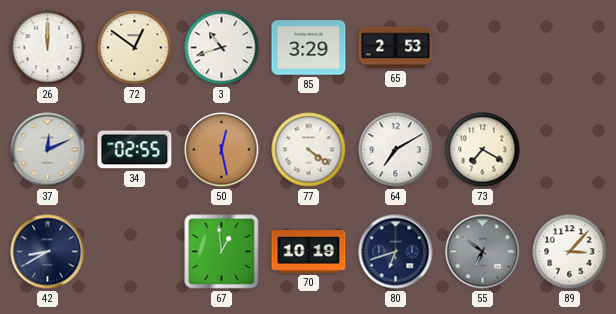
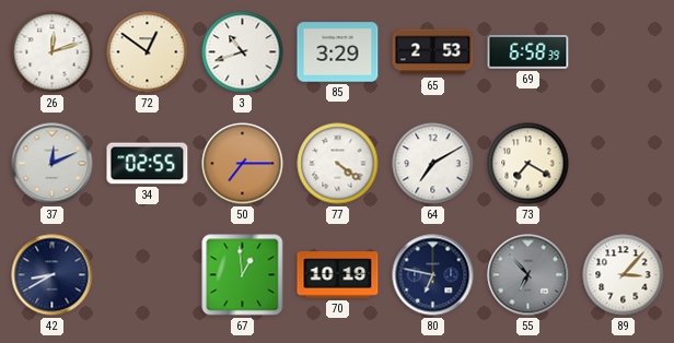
26: 12:00 -> 12:12
69: none -> 6:58
50: 12:28 -> 7:15
80: 6:42 -> 6:47
55: 6:51 -> 6:53
